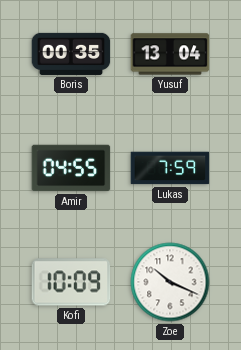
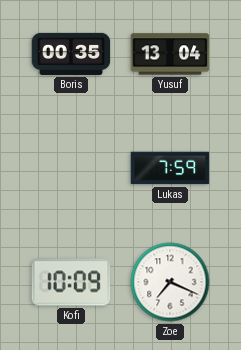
Amir: 04:55 -> none
Zoe: 10:19 -> 7:19
